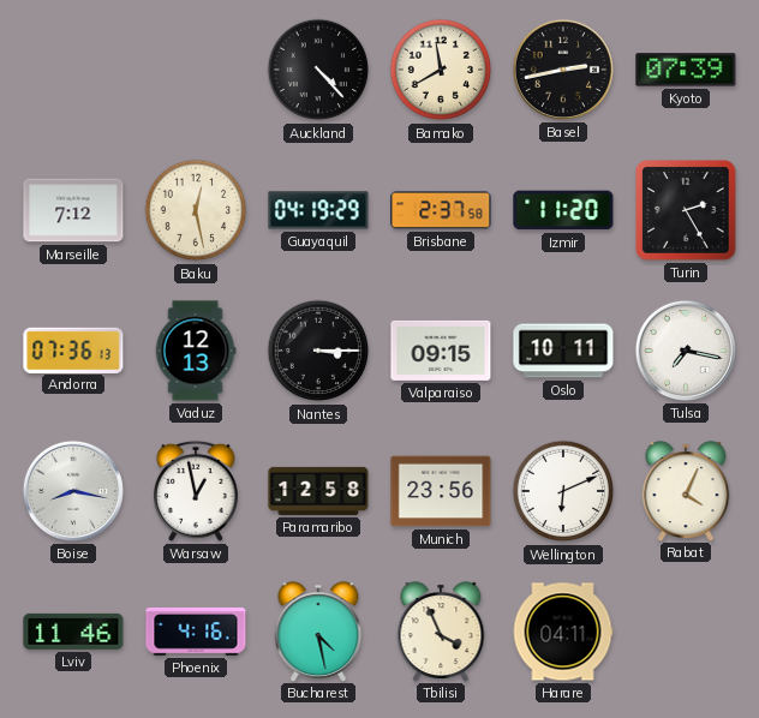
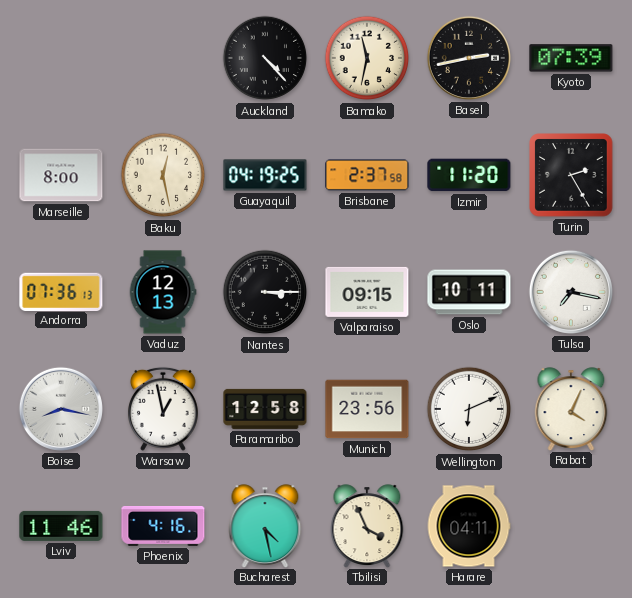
Bamako: 11:40 -> 11:32
Marseille: 7:12 -> 8:00
Guayaquil: 04:19:29 -> 04:19:25
